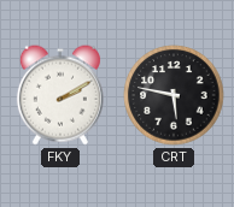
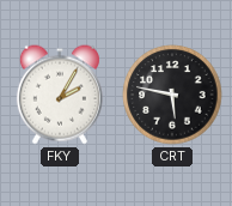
FKY: 2:10 -> 2:05
